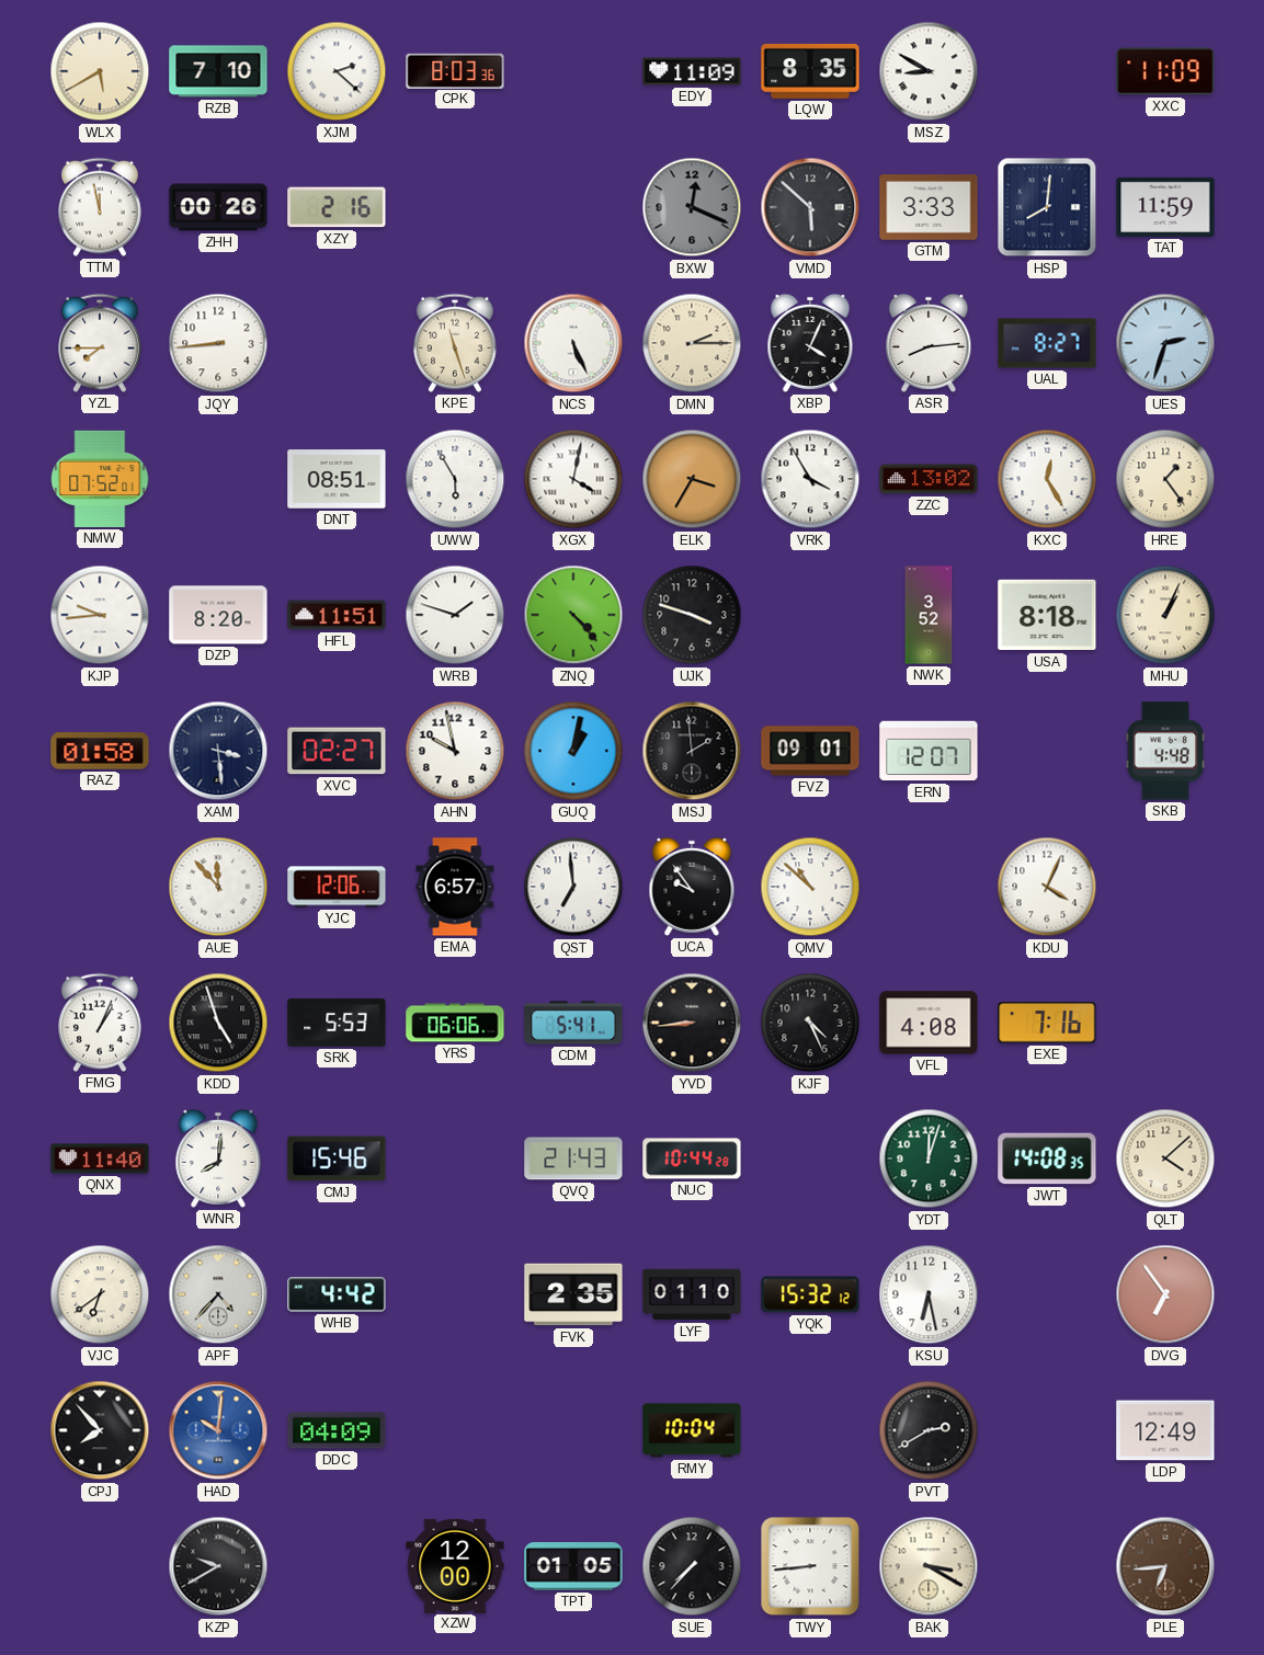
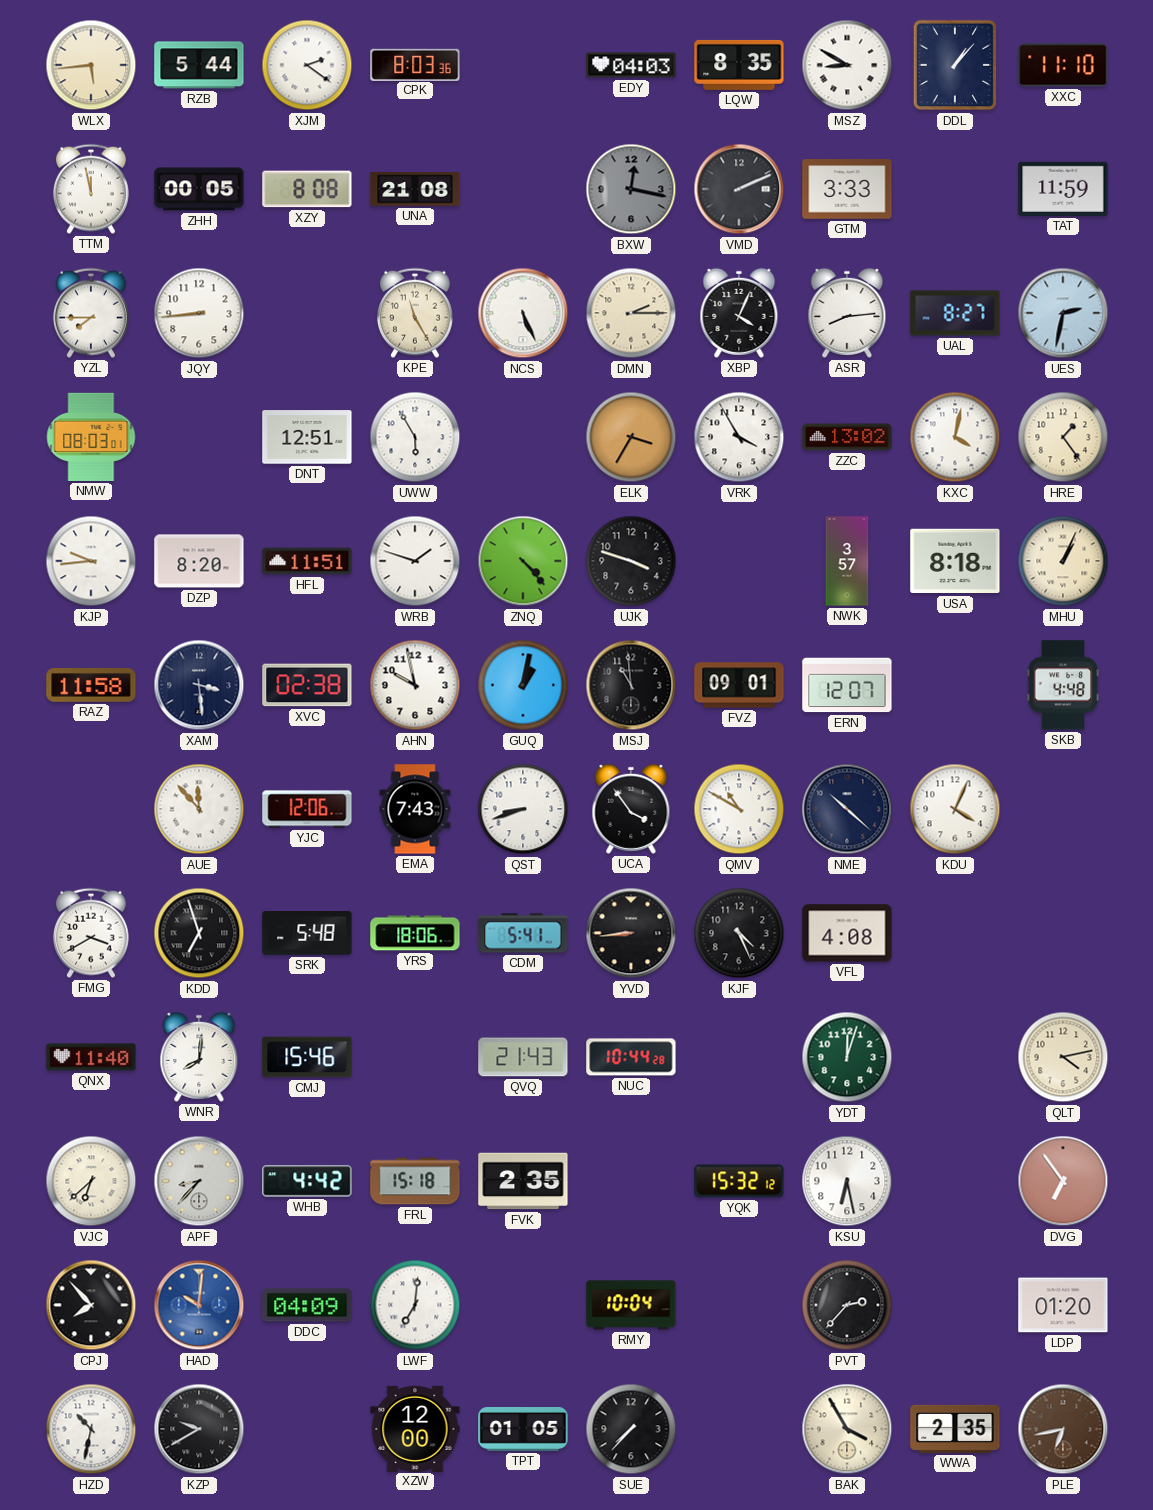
WLX: 5:40 -> 5:44
RZB: 7:10 -> 5:44
XJM: 2:22 -> 2:21
EDY: 11:09 -> 04:03
DDL: none -> 1:07
XXC: 11:09 -> 11:10
ZHH: 00:26 -> 00:05
XZY: 2:16 -> 8:08
UNA: none -> 21:08
BXW: 12:19 -> 12:17
VMD: 5:52 -> 2:11
HSP: 8:01 -> none
KPE: 11:27 -> 11:25
UES: 2:33 -> 2:32
NMW: 07:52 -> 08:03
DNT: 08:51 -> 12:51
XGX: 4:02 -> none
KXC: 12:25 -> 4:02
NWK: 3:52 -> 3:57
RAZ: 01:58 -> 11:58
XVC: 02:27 -> 02:38
MSJ: 1:59 -> 10:59
EMA: 6:57 -> 7:43
QST: 6:59 -> 8:42
UCA: 9:54 -> 3:54
QMV: 10:52 -> 10:50
NME: none -> 10:22
FMG: 1:04 -> 3:40
KDD: 4:57 -> 6:57
SRK: 5:53 -> 5:48
YRS: 06:06 -> 18:06
EXE: 7:16 -> none
JWT: 14:08 -> none
QLT: 4:08 -> 4:13
VJC: 6:39 -> 6:38
APF: 4:37 -> 8:37
FRL: none -> 15:18
LYF: 01:10 -> none
LWF: none -> 7:01
PVT: 2:40 -> 2:37
LDP: 12:49 -> 01:20
HZD: none -> 10:32
TWY: 8:44 -> none
BAK: 3:20 -> 3:55
WWA: none -> 2:35
PLE: 6:44 -> 6:43
